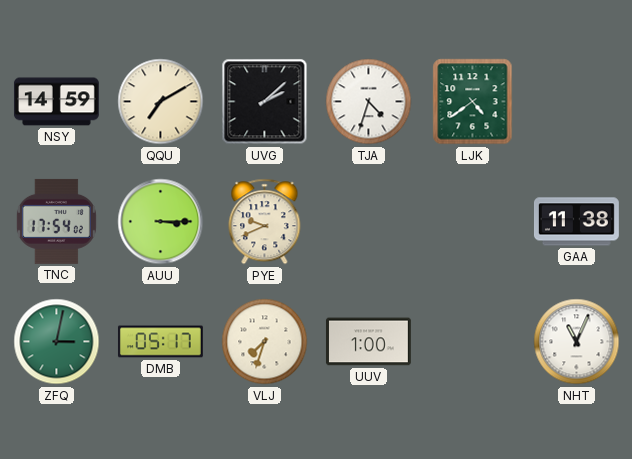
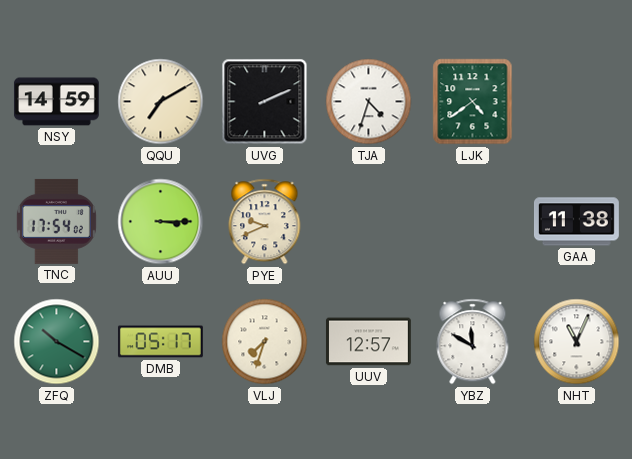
UVG: 2:08 -> 2:11
ZFQ: 3:02 -> 10:20
UUV: 1:00 -> 12:57
YBZ: none -> 11:50
